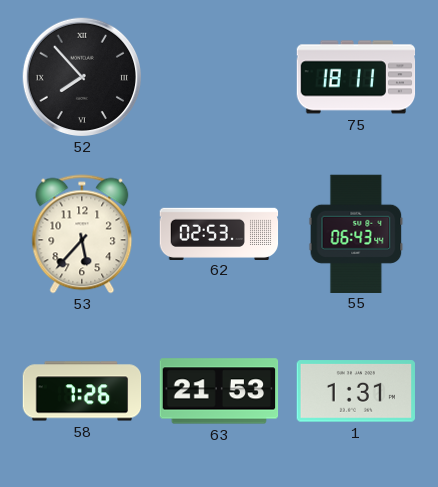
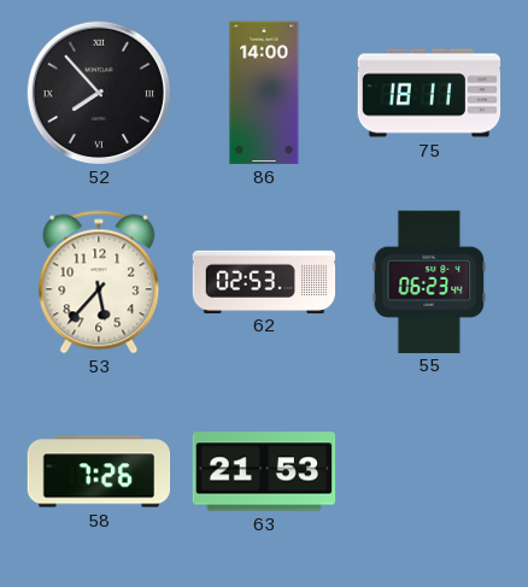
86: none -> 14:00
55: 06:43 -> 06:23
1: 1:31 -> none
